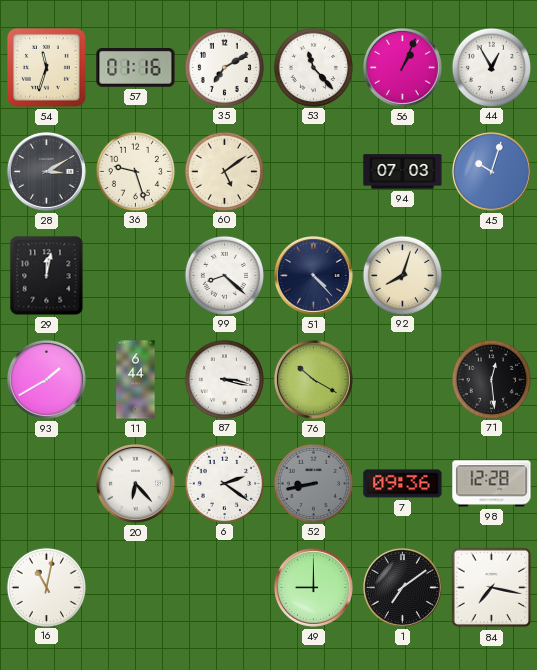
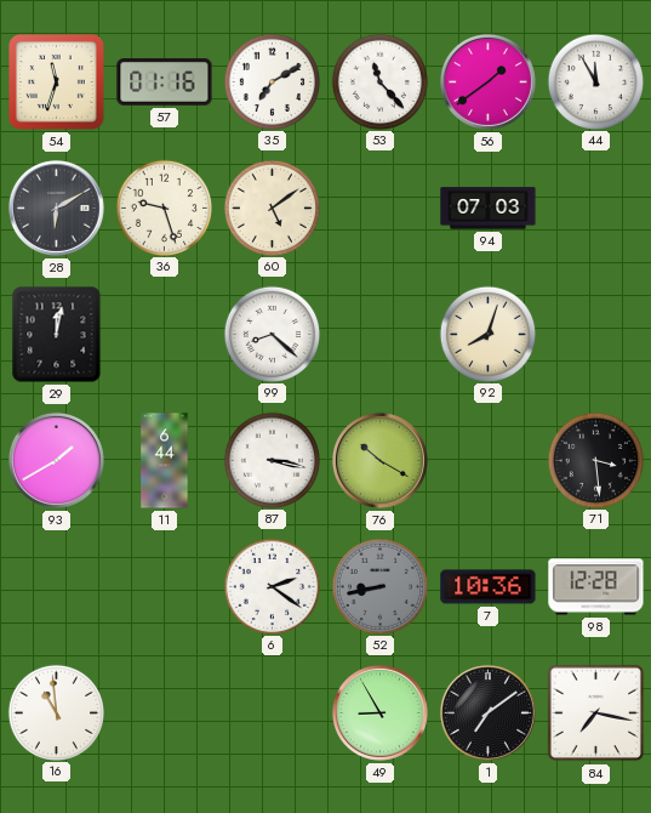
56: 1:04 -> 1:39
44: 12:55 -> 11:55
28: 3:10 -> 6:10
45: 10:03 -> none
51: 4:23 -> none
71: 12:29 -> 3:29
20: 6:23 -> none
7: 09:36 -> 10:36
16: 11:02 -> 10:59
49: 9:00 -> 8:55
